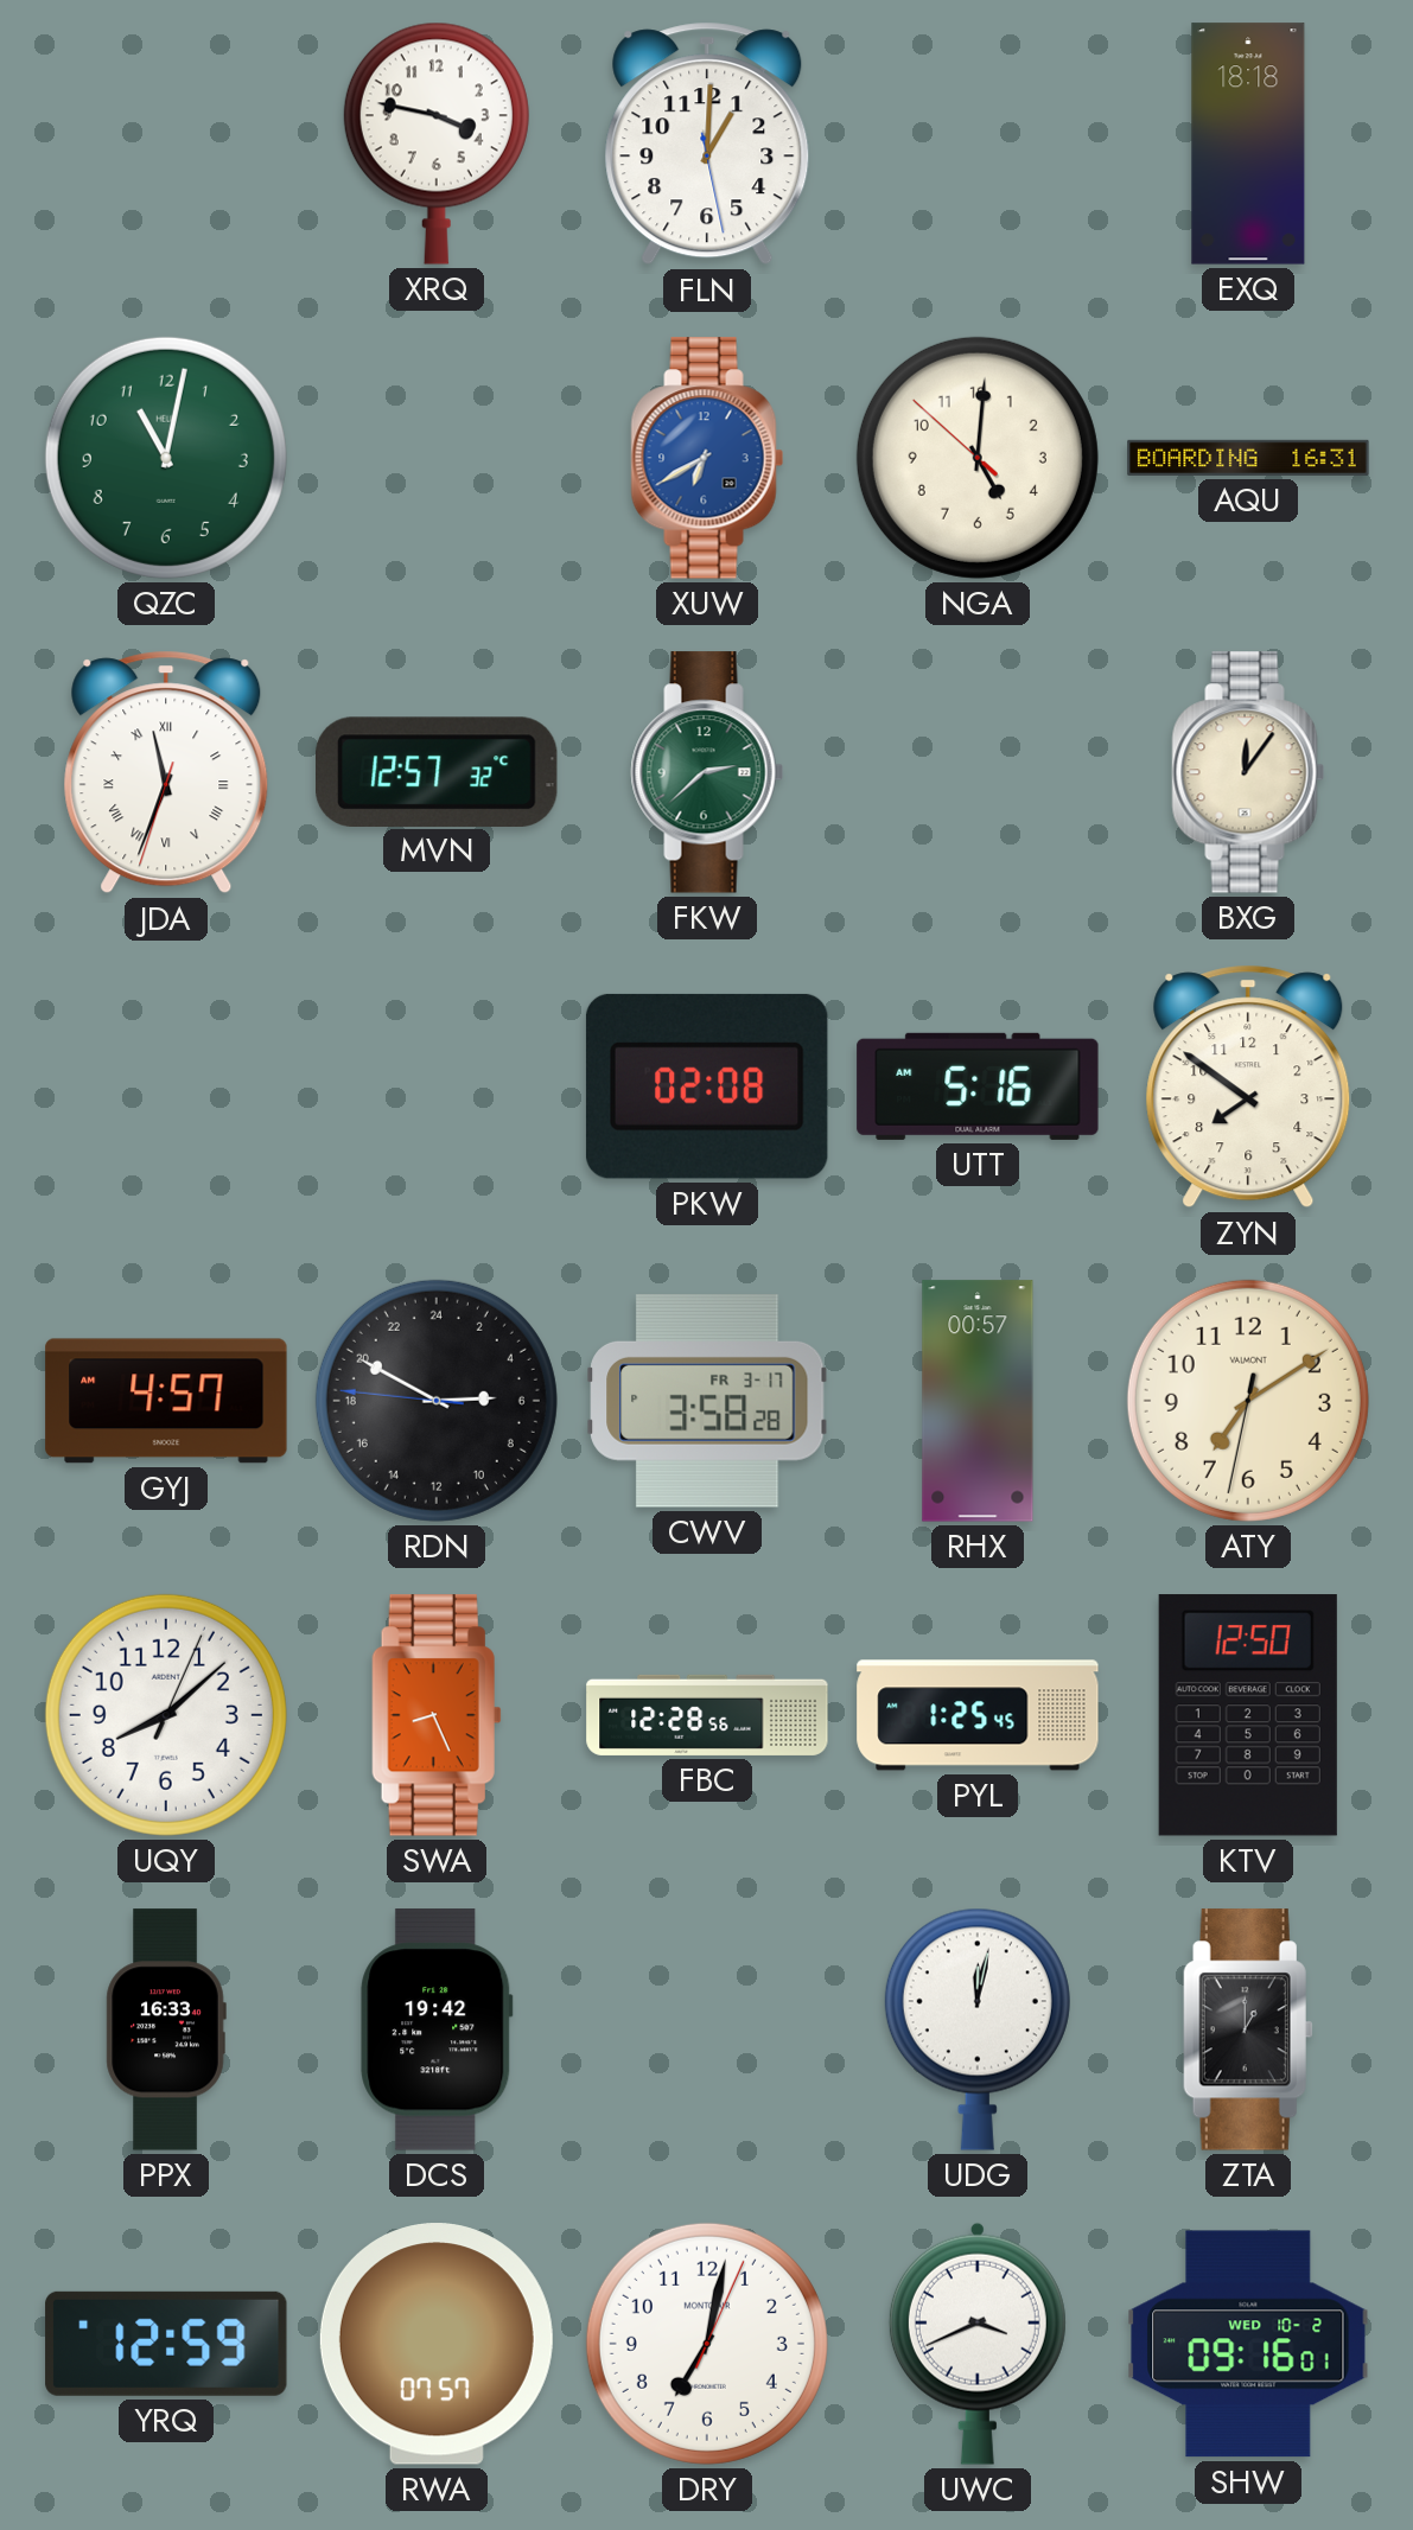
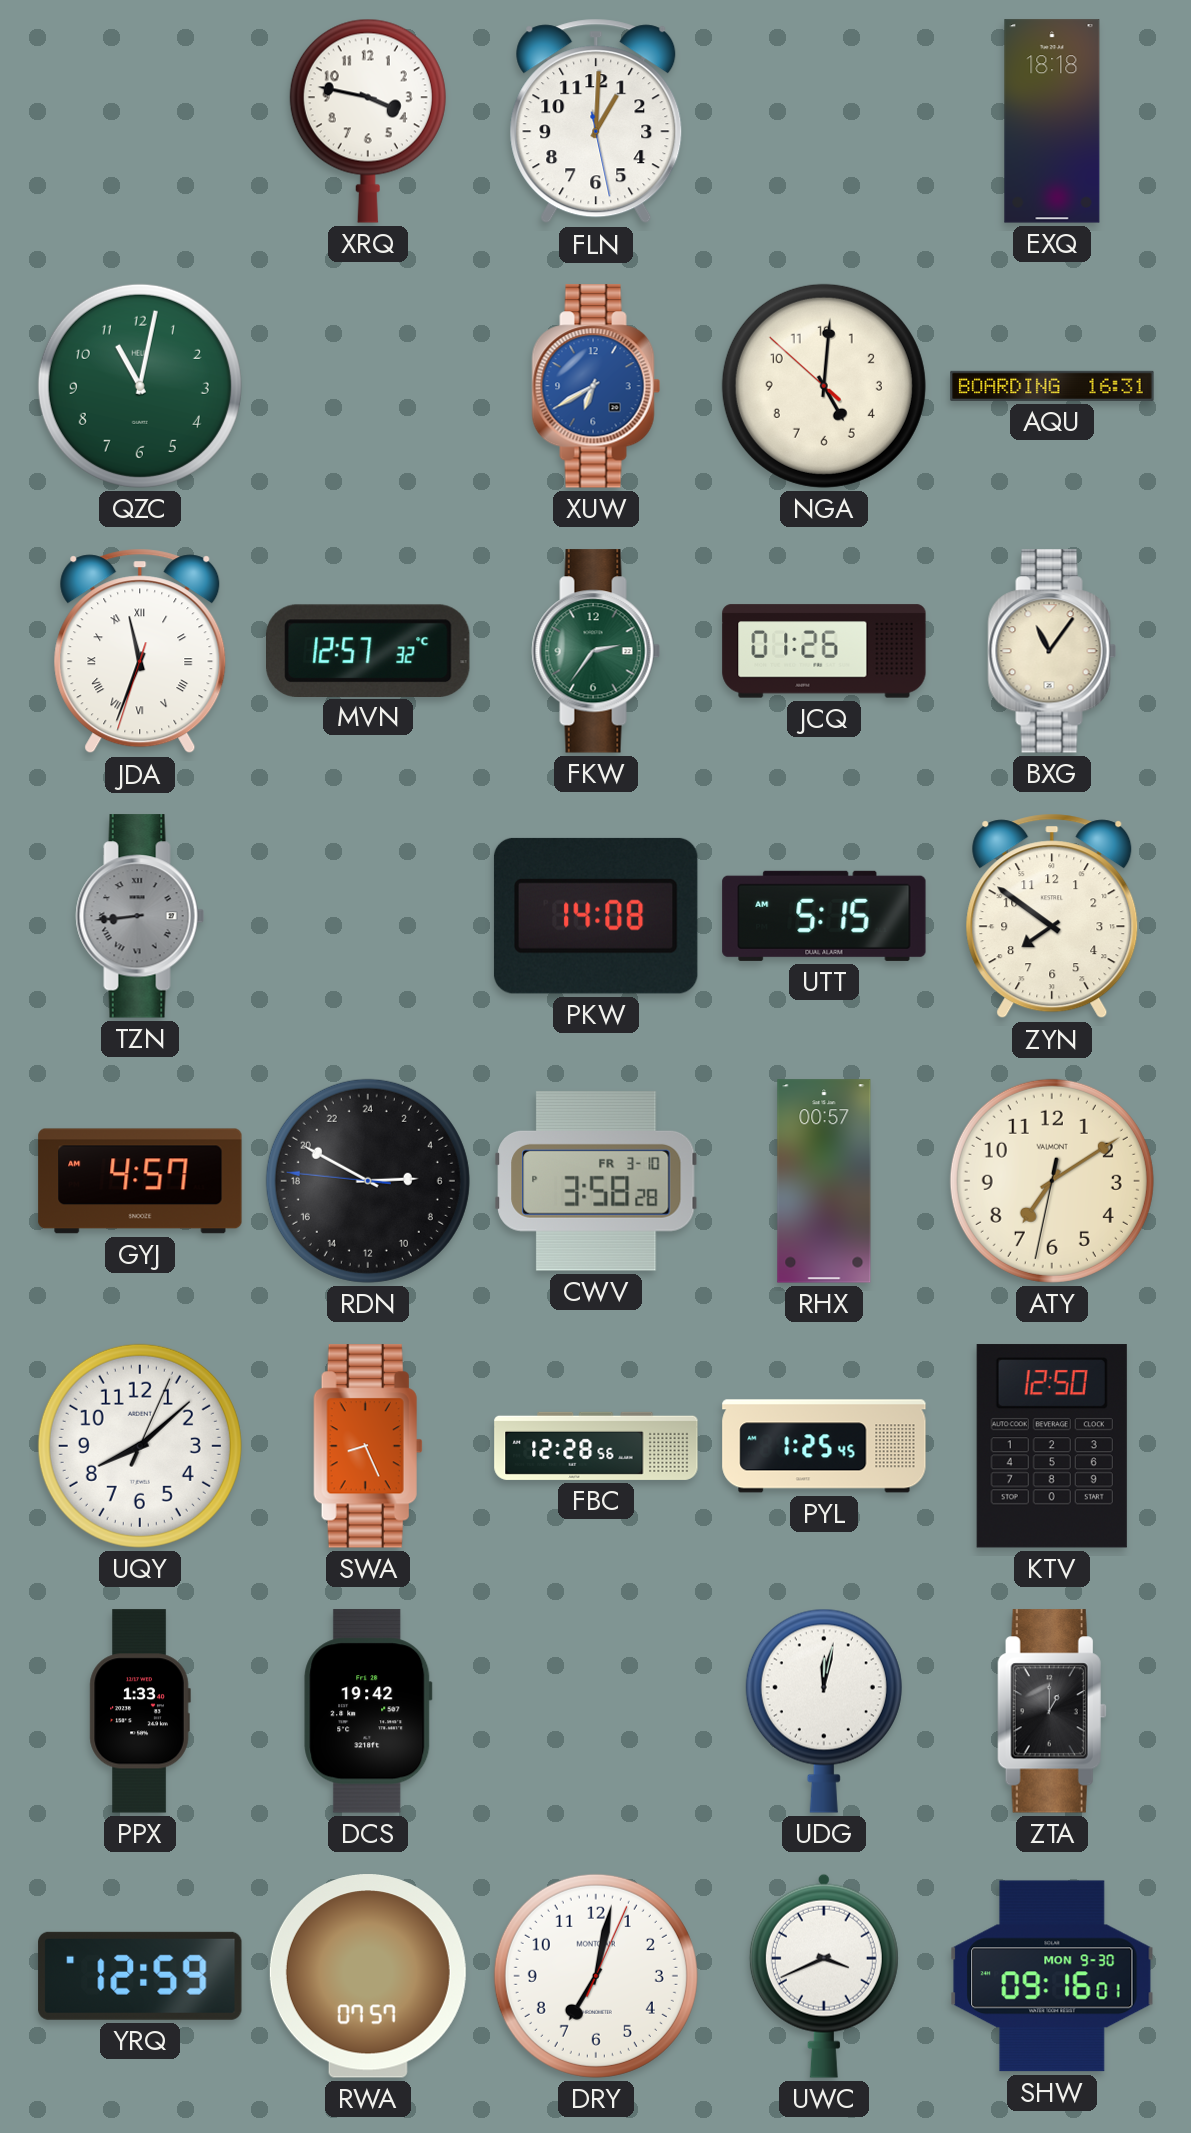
FKW: 2:38 -> 2:36
JCQ: none -> 01:26
BXG: 12:06 -> 11:06
TZN: none -> 8:44
PKW: 02:08 -> 14:08
UTT: 5:16 -> 5:15
CWV date: FR 3-17 -> FR 3-10
PPX: 16:33 -> 1:33
SHW date: WED 10-2 -> MON 9-30
